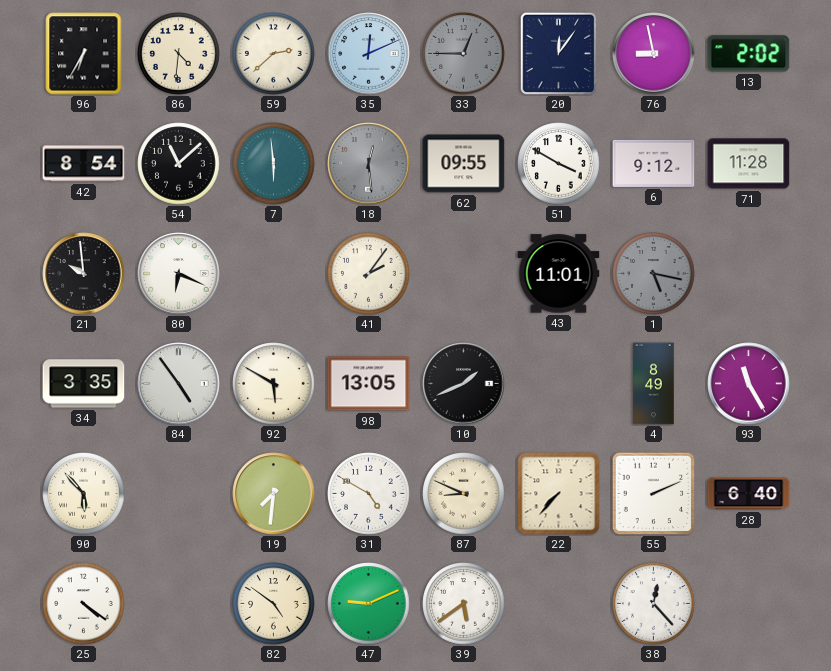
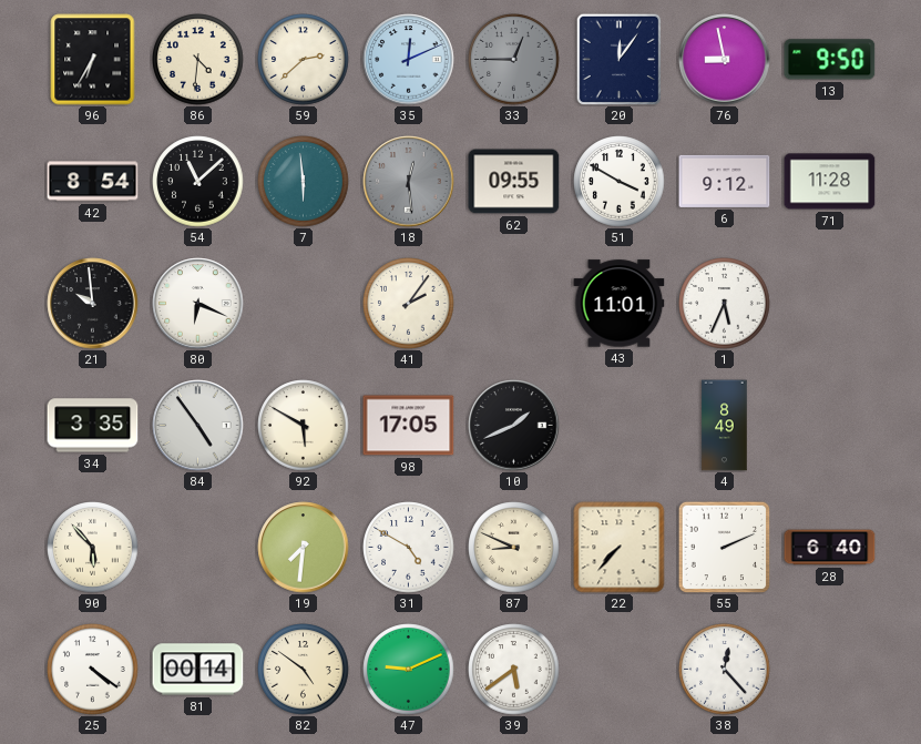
13: 2:02 -> 9:50
1: 5:17 -> 5:34
1 dial: grey -> white
98: 13:05 -> 17:05
93: 11:25 -> none
81: none -> 00:14
